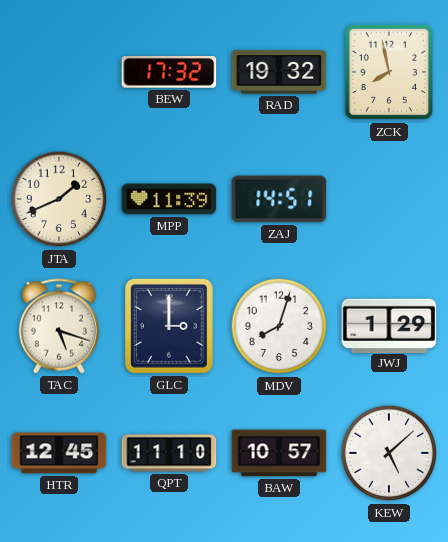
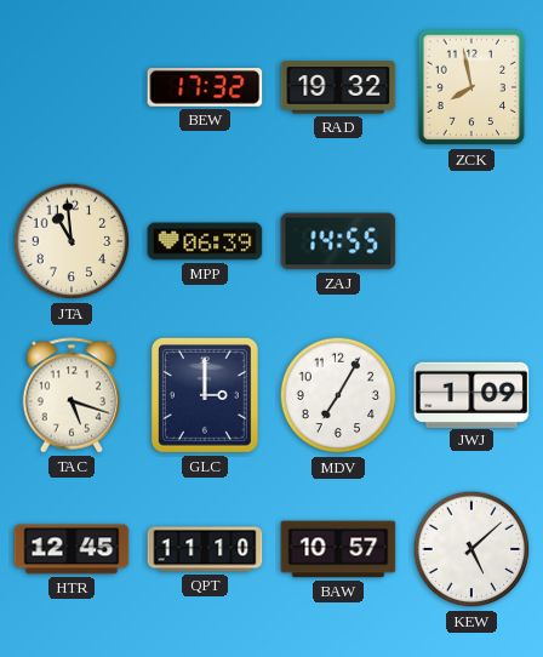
JTA: 1:41 -> 10:59
MPP: 11:39 -> 06:39
ZAJ: 14:51 -> 14:55
MDV: 8:03 -> 7:05
JWJ: 1:29 -> 1:09
